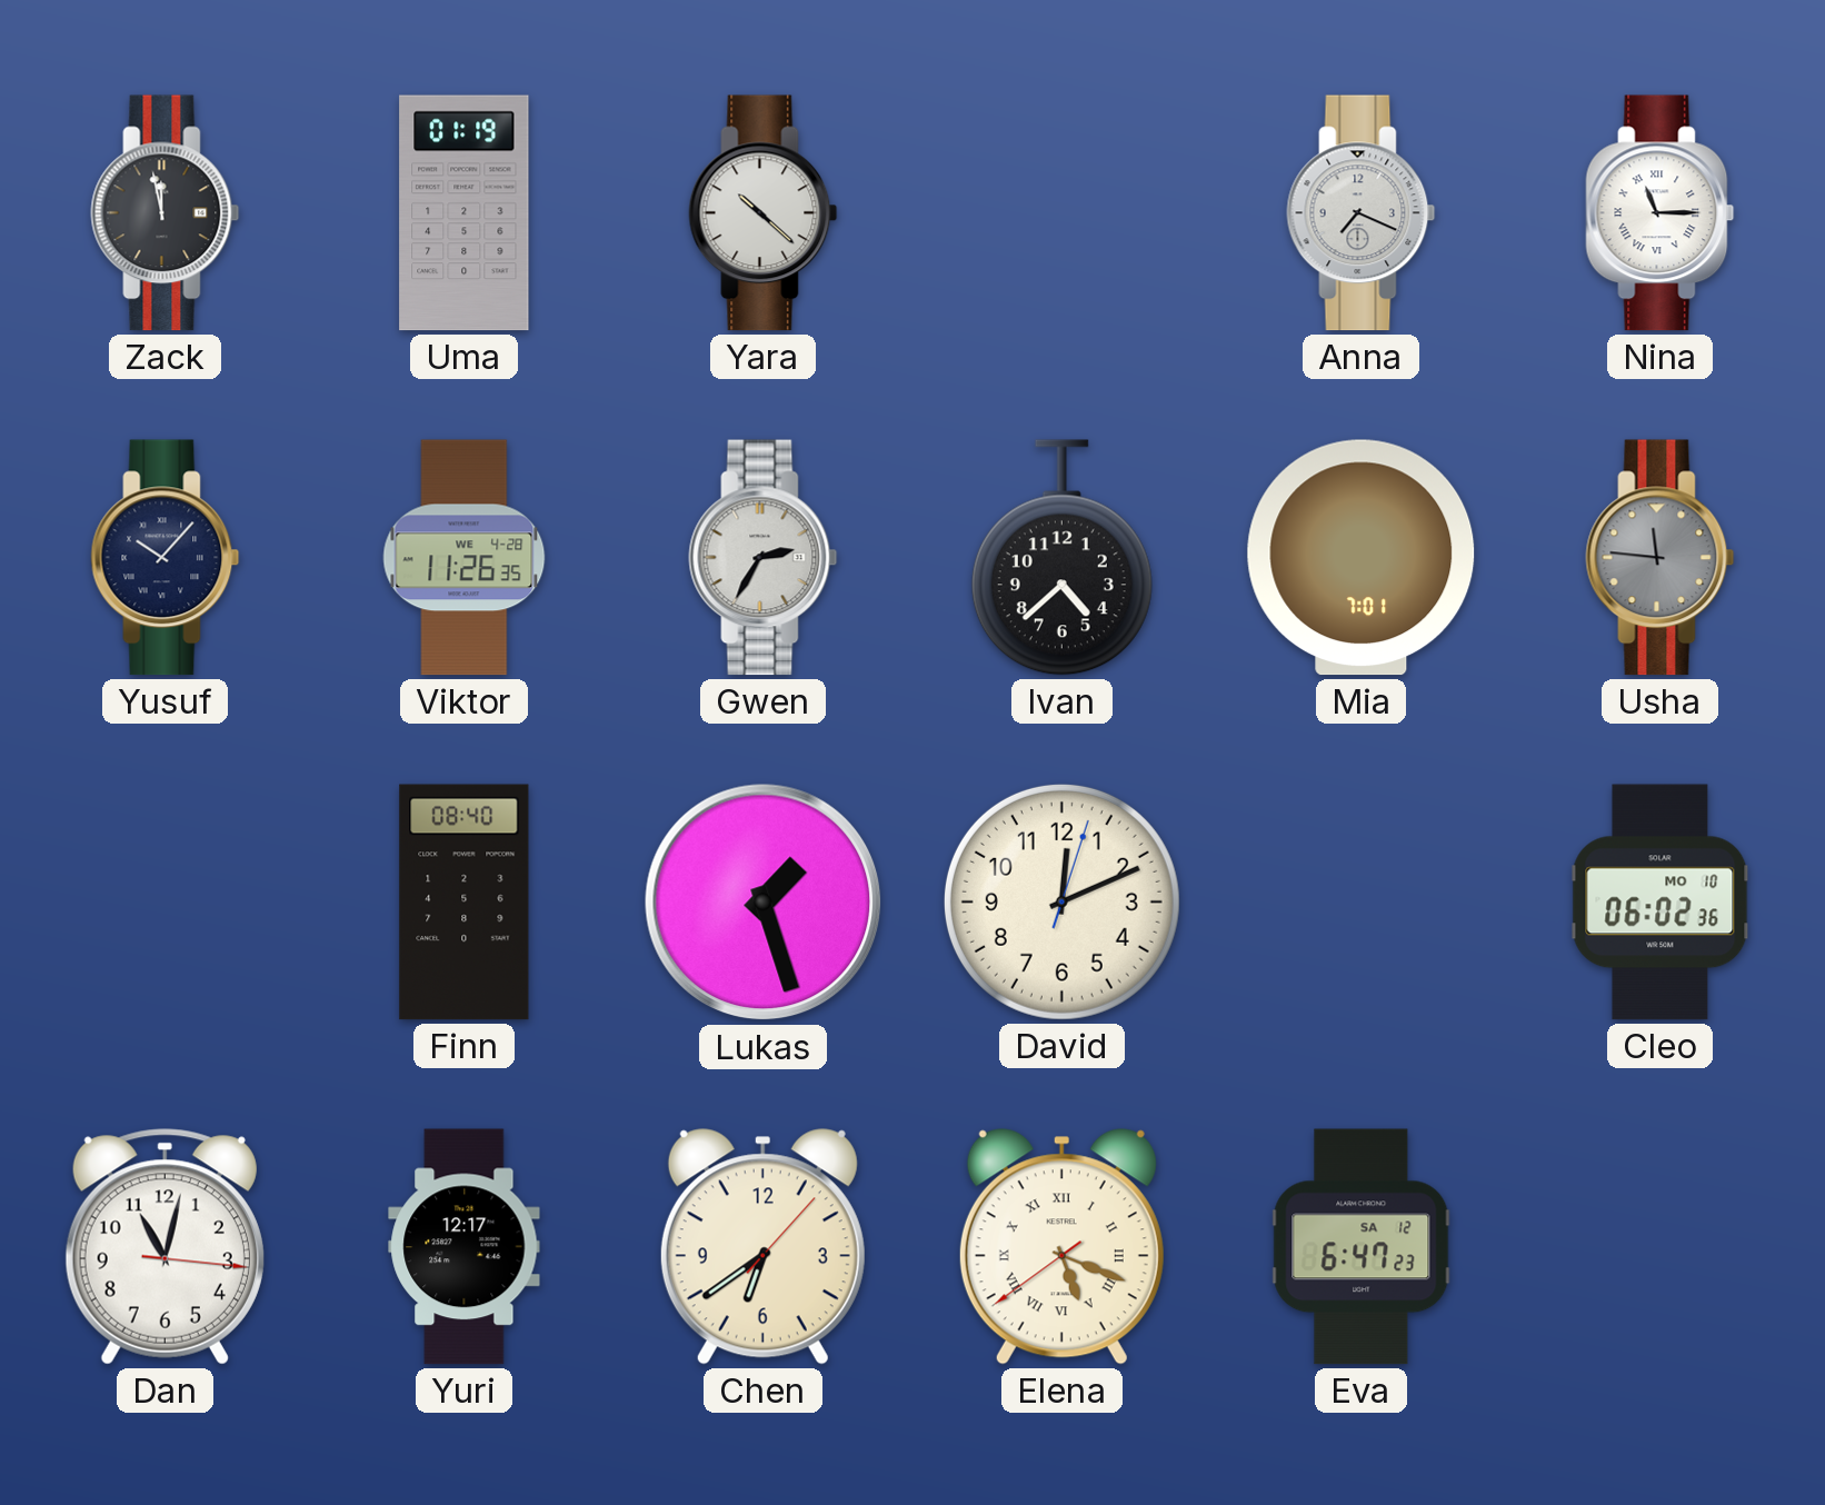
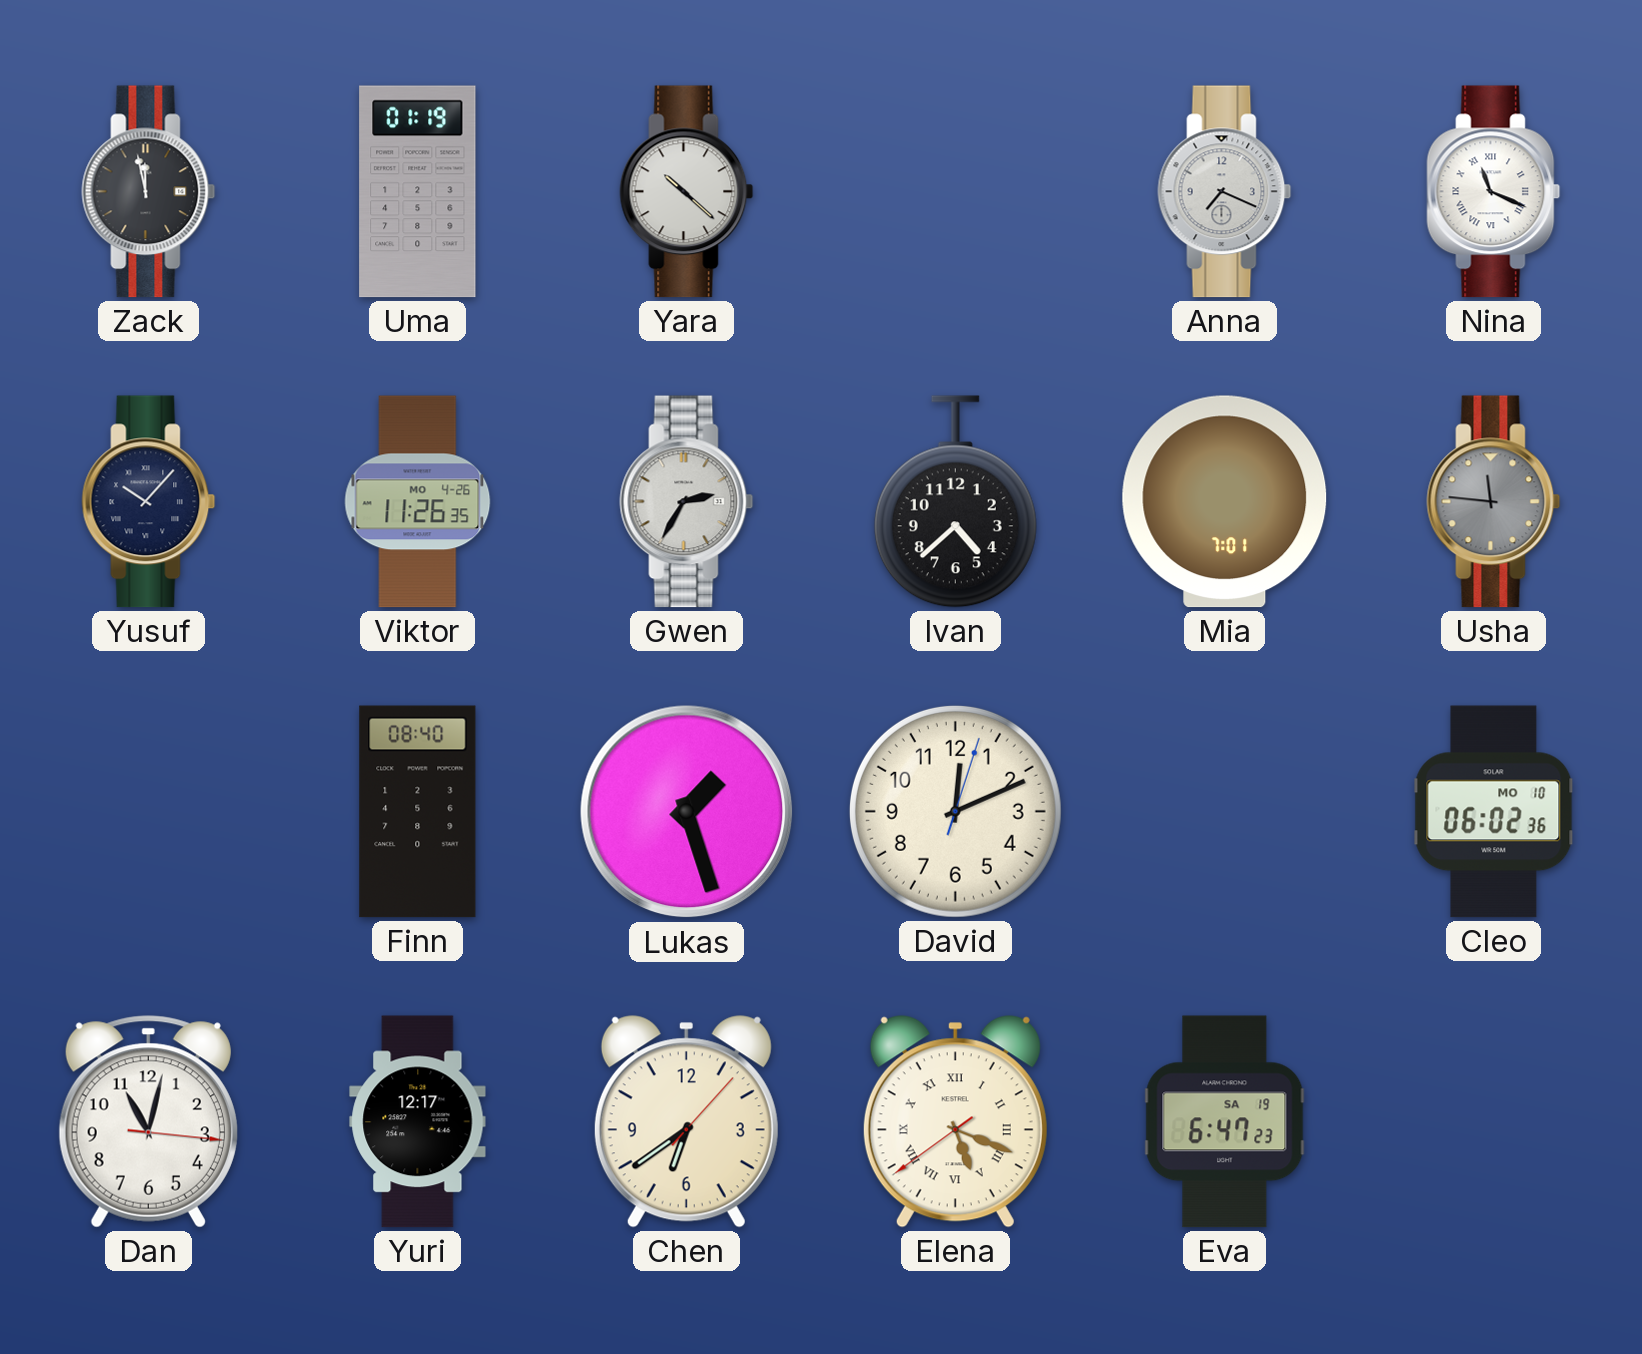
Nina: 11:15 -> 11:19
Viktor date: WE 4-28 -> MO 4-26
Eva date: SA 12 -> SA 19
